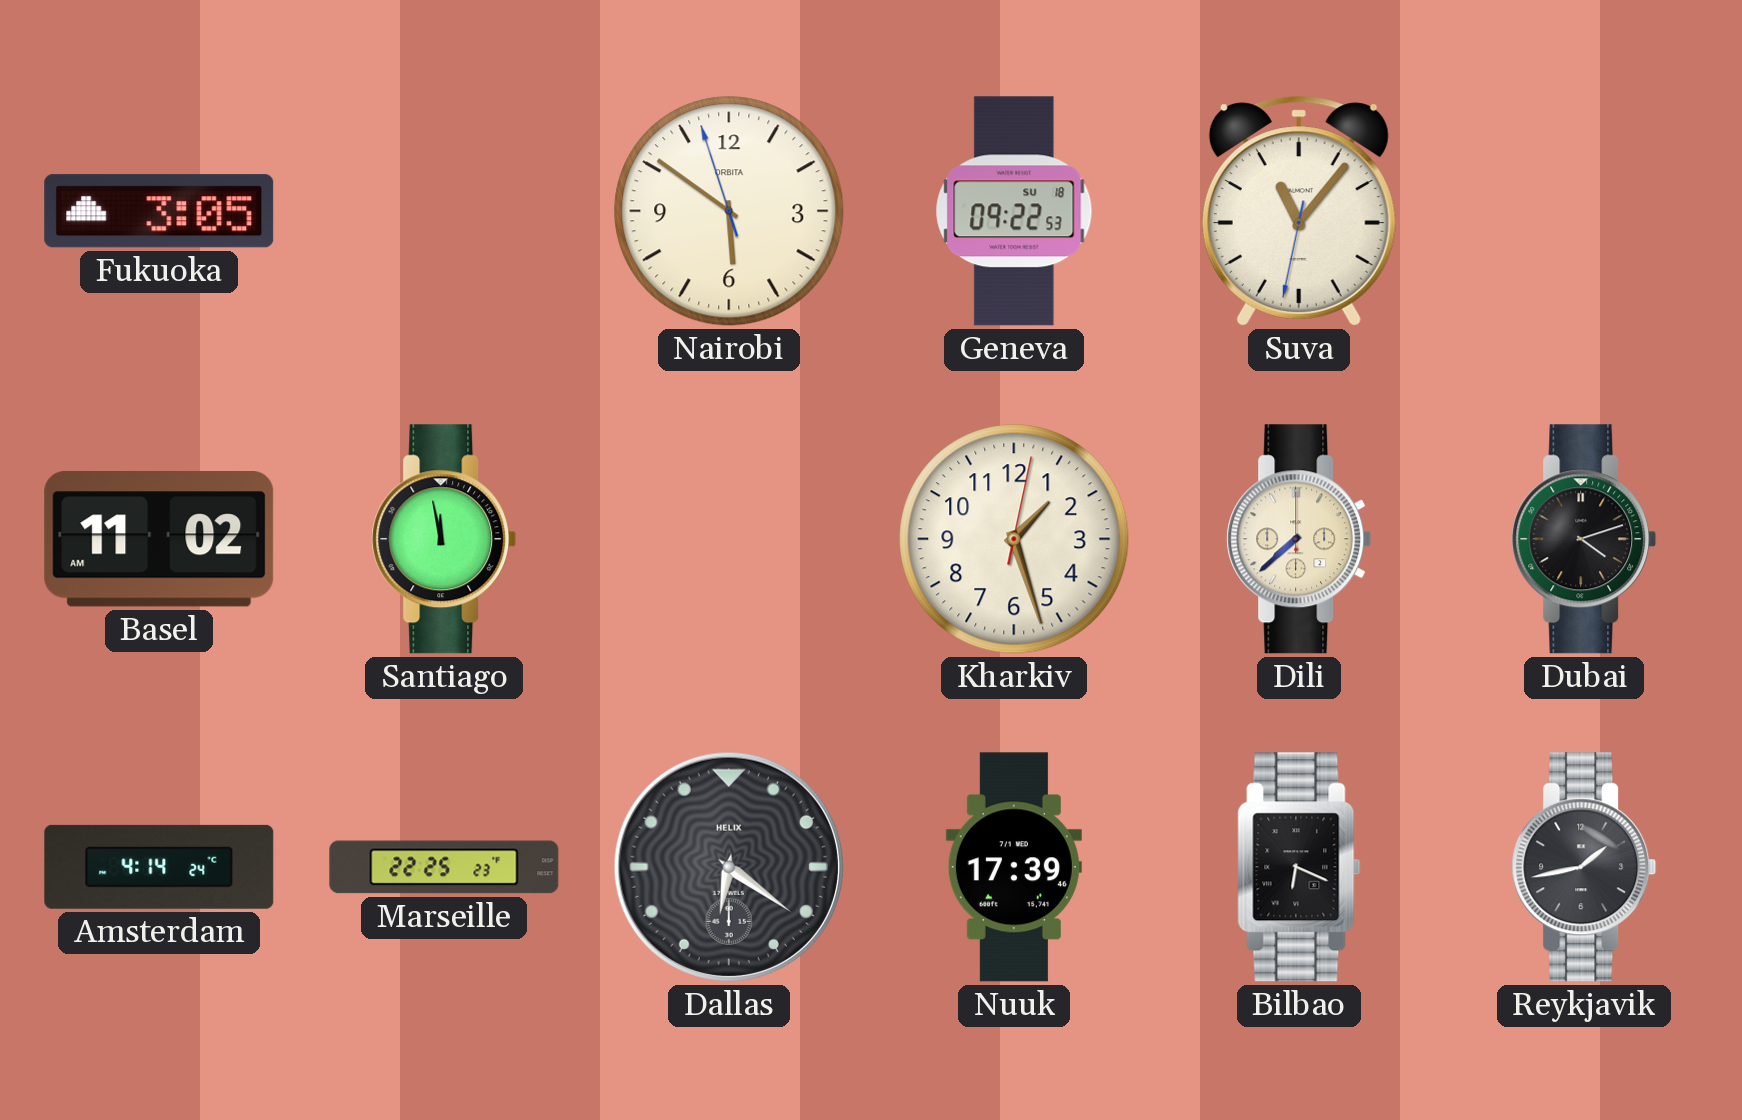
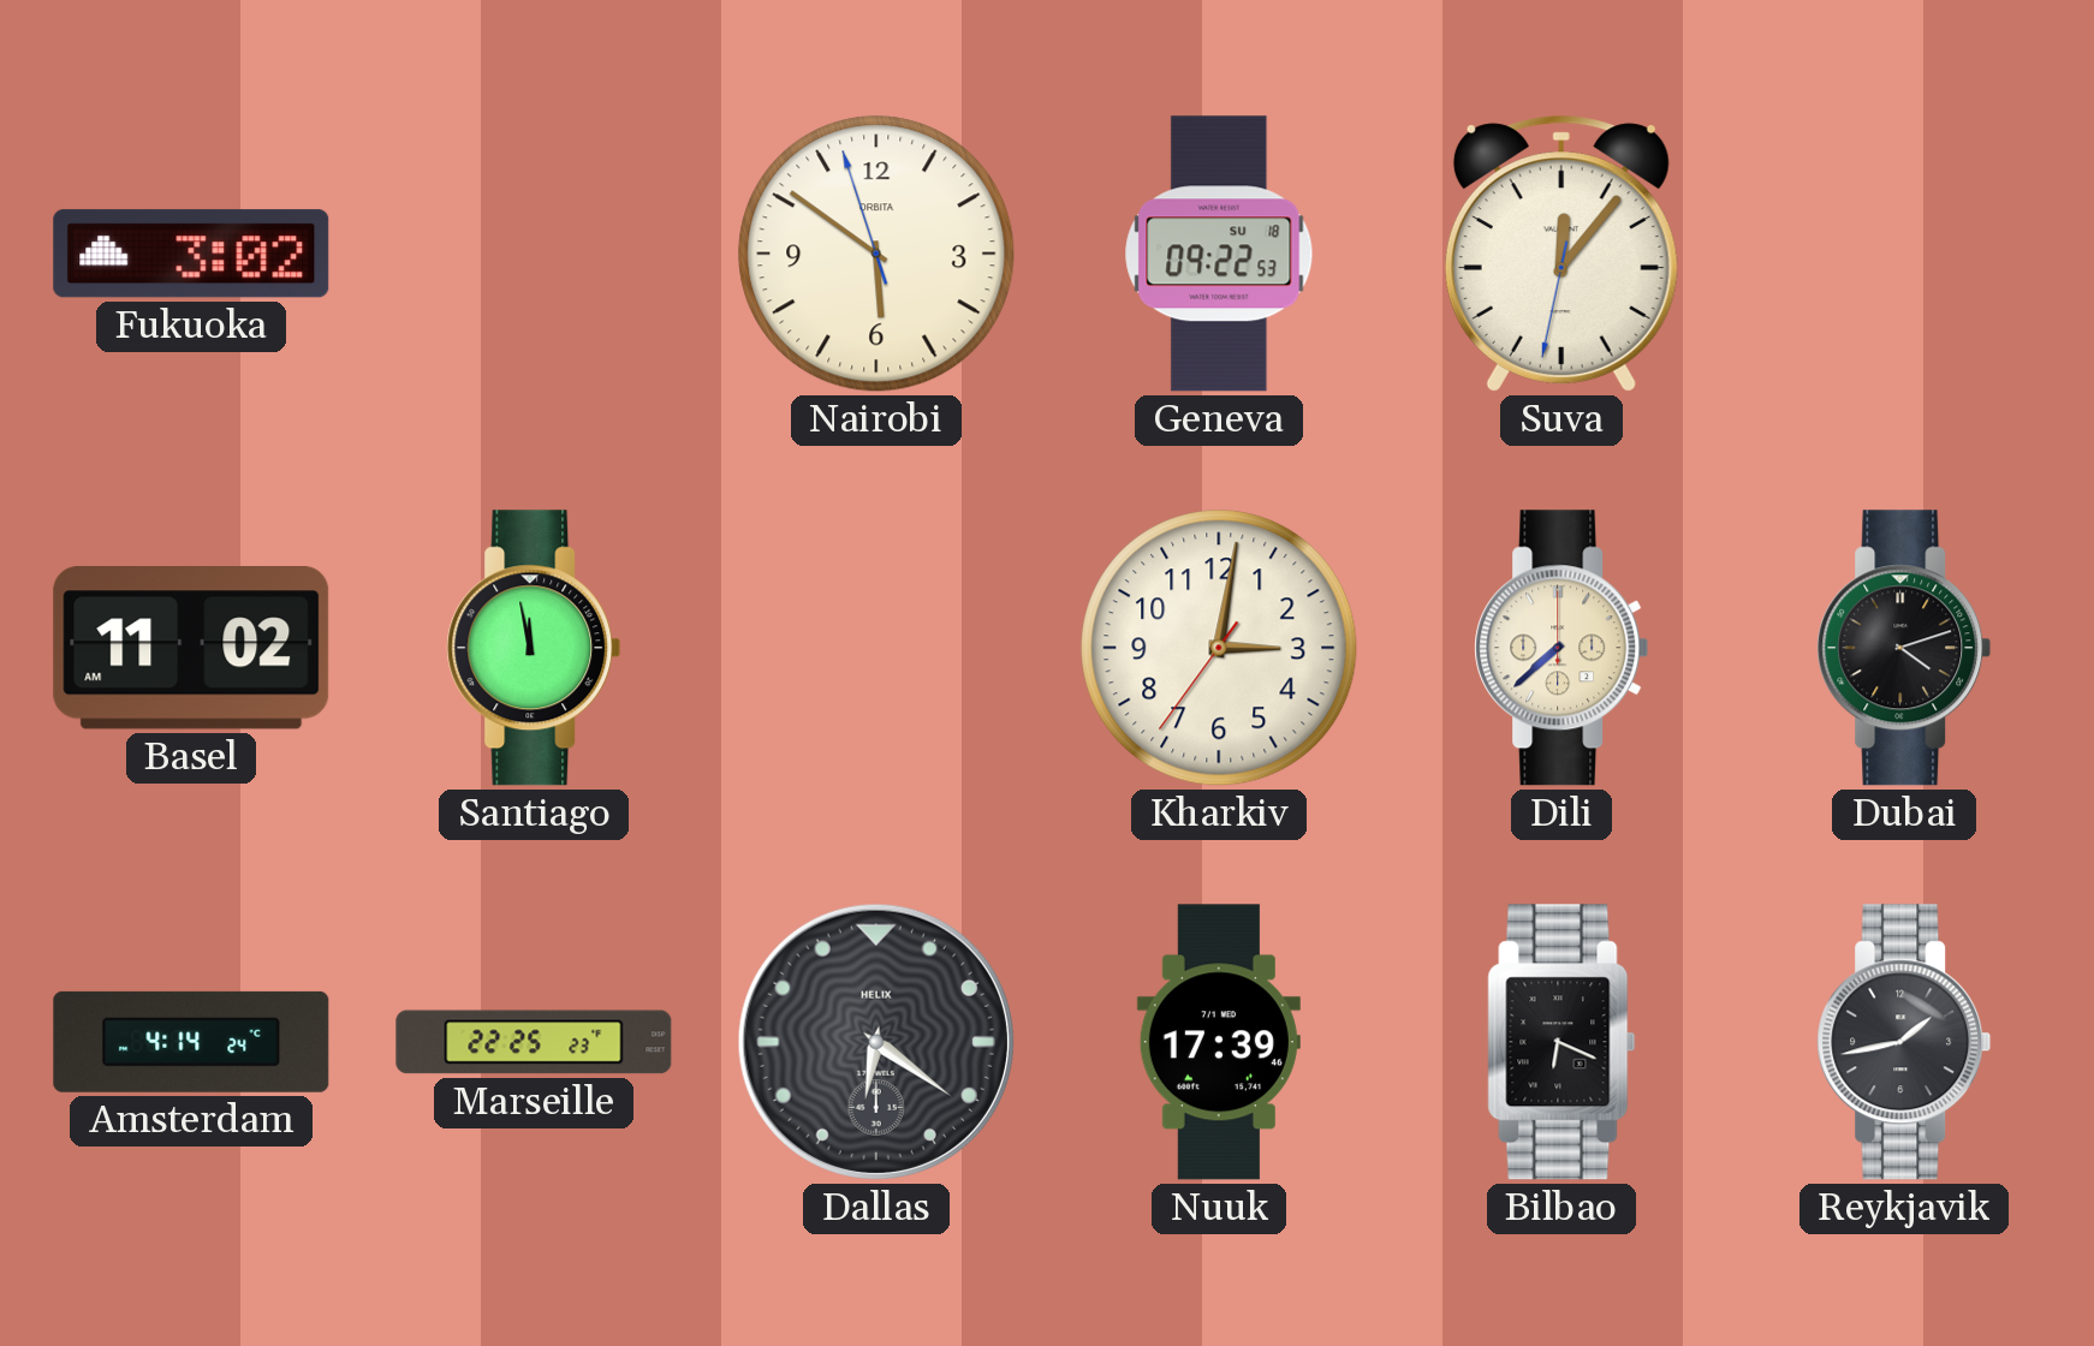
Fukuoka: 3:05 -> 3:02
Suva: 11:06 -> 12:06
Kharkiv: 1:27 -> 3:01
